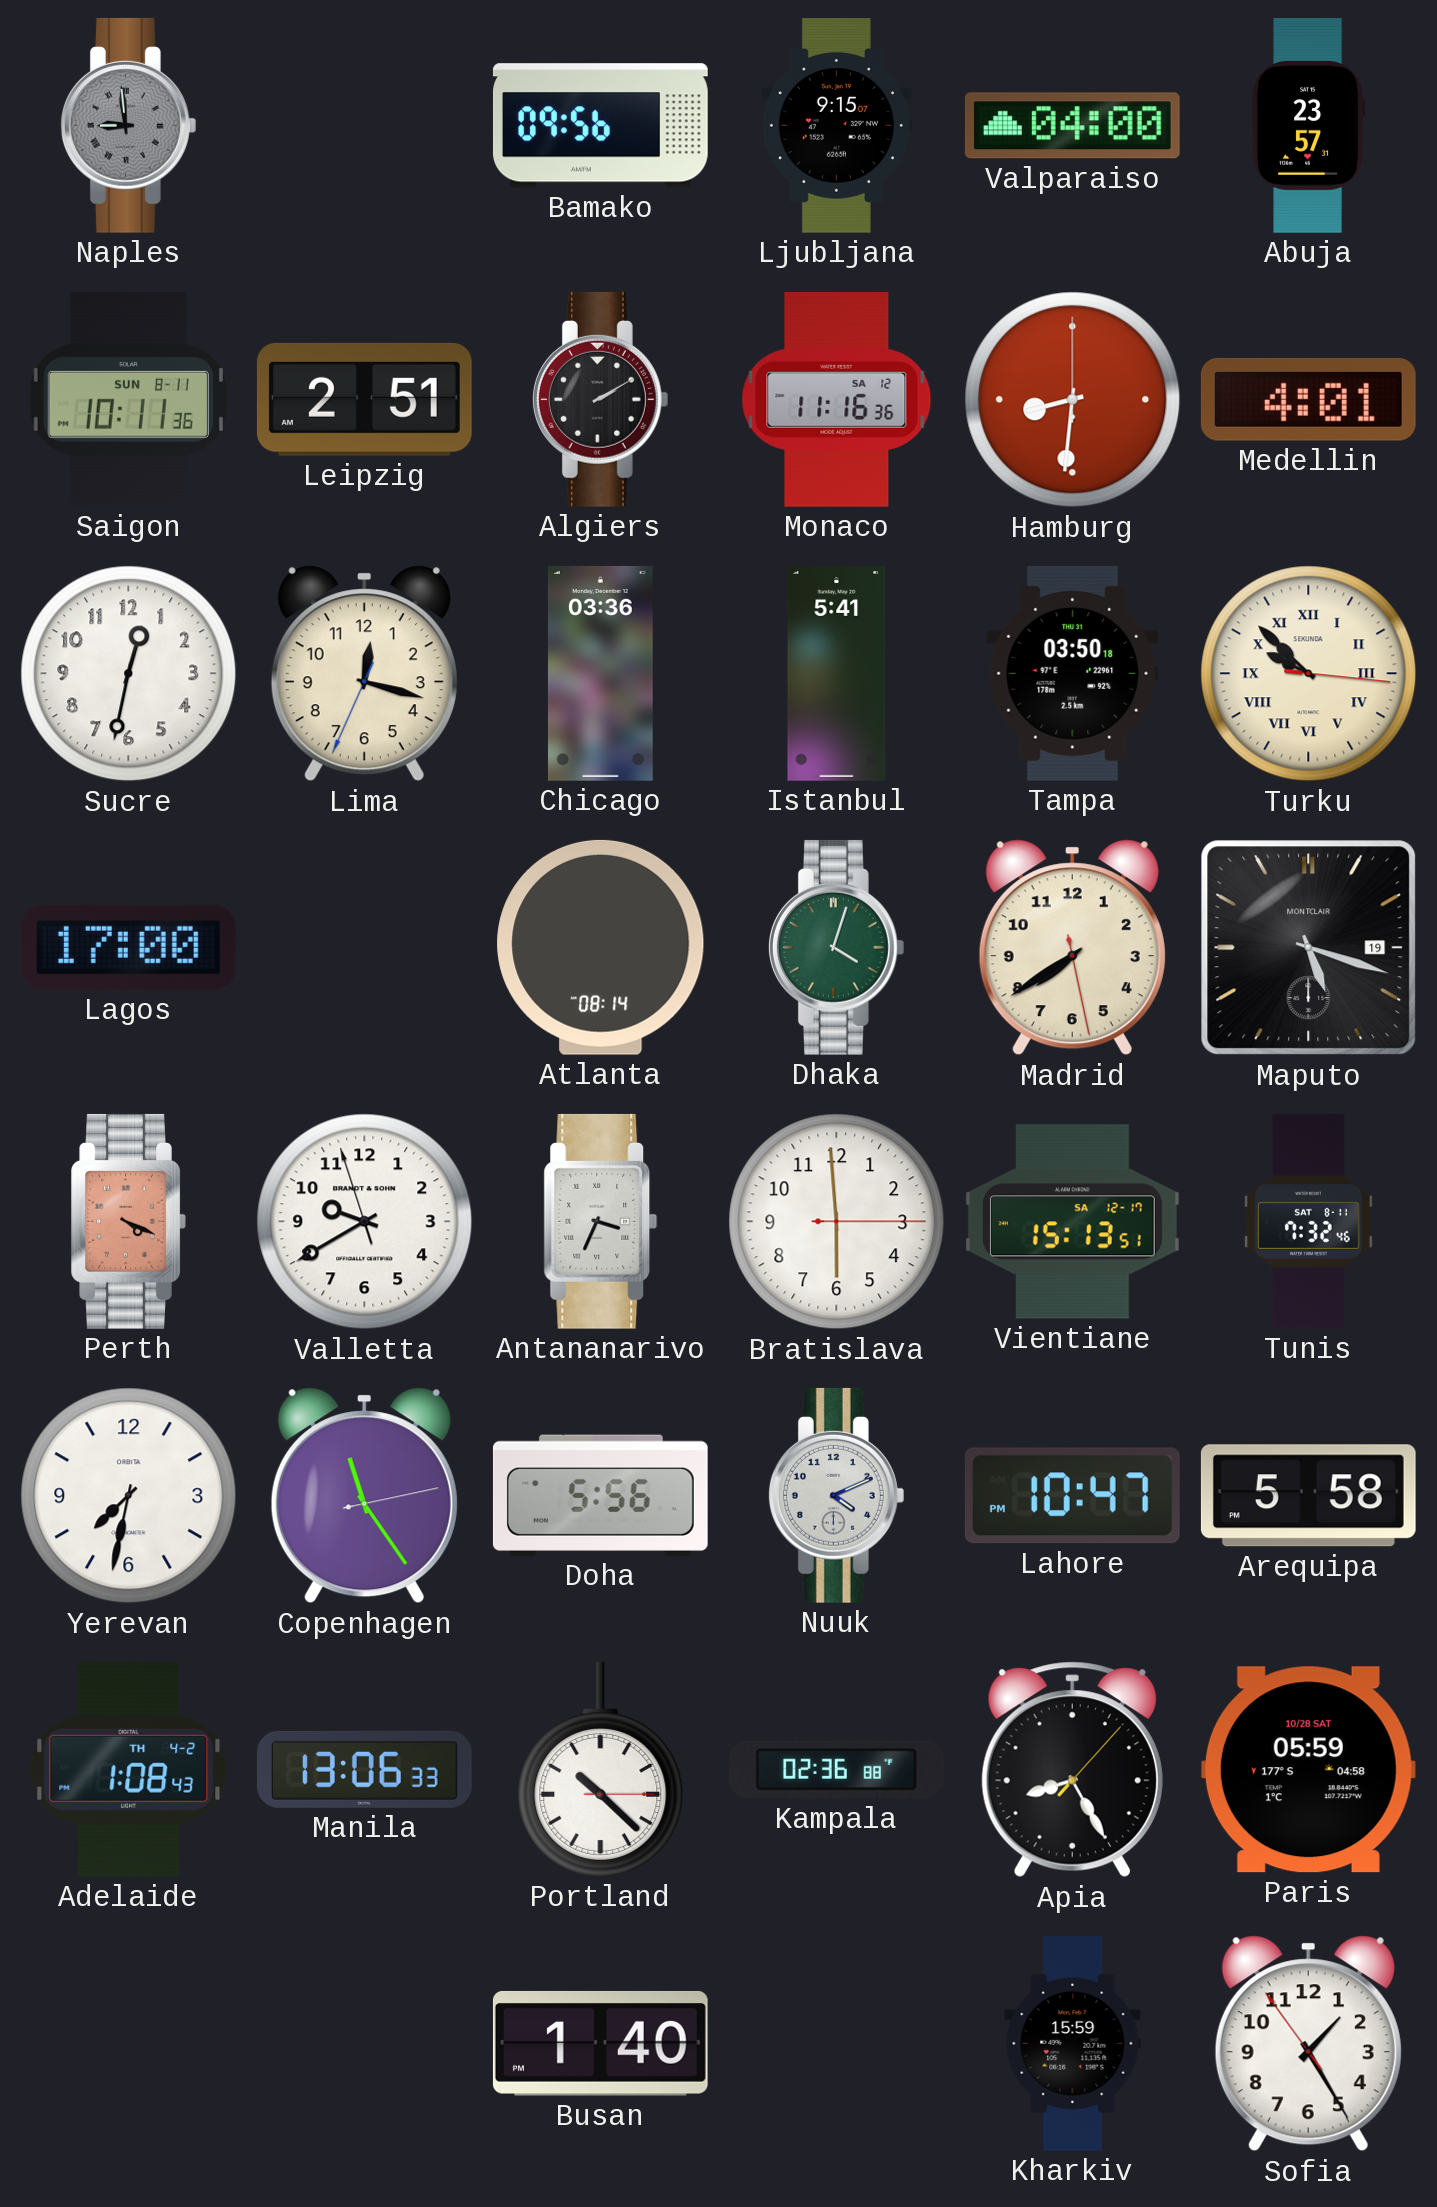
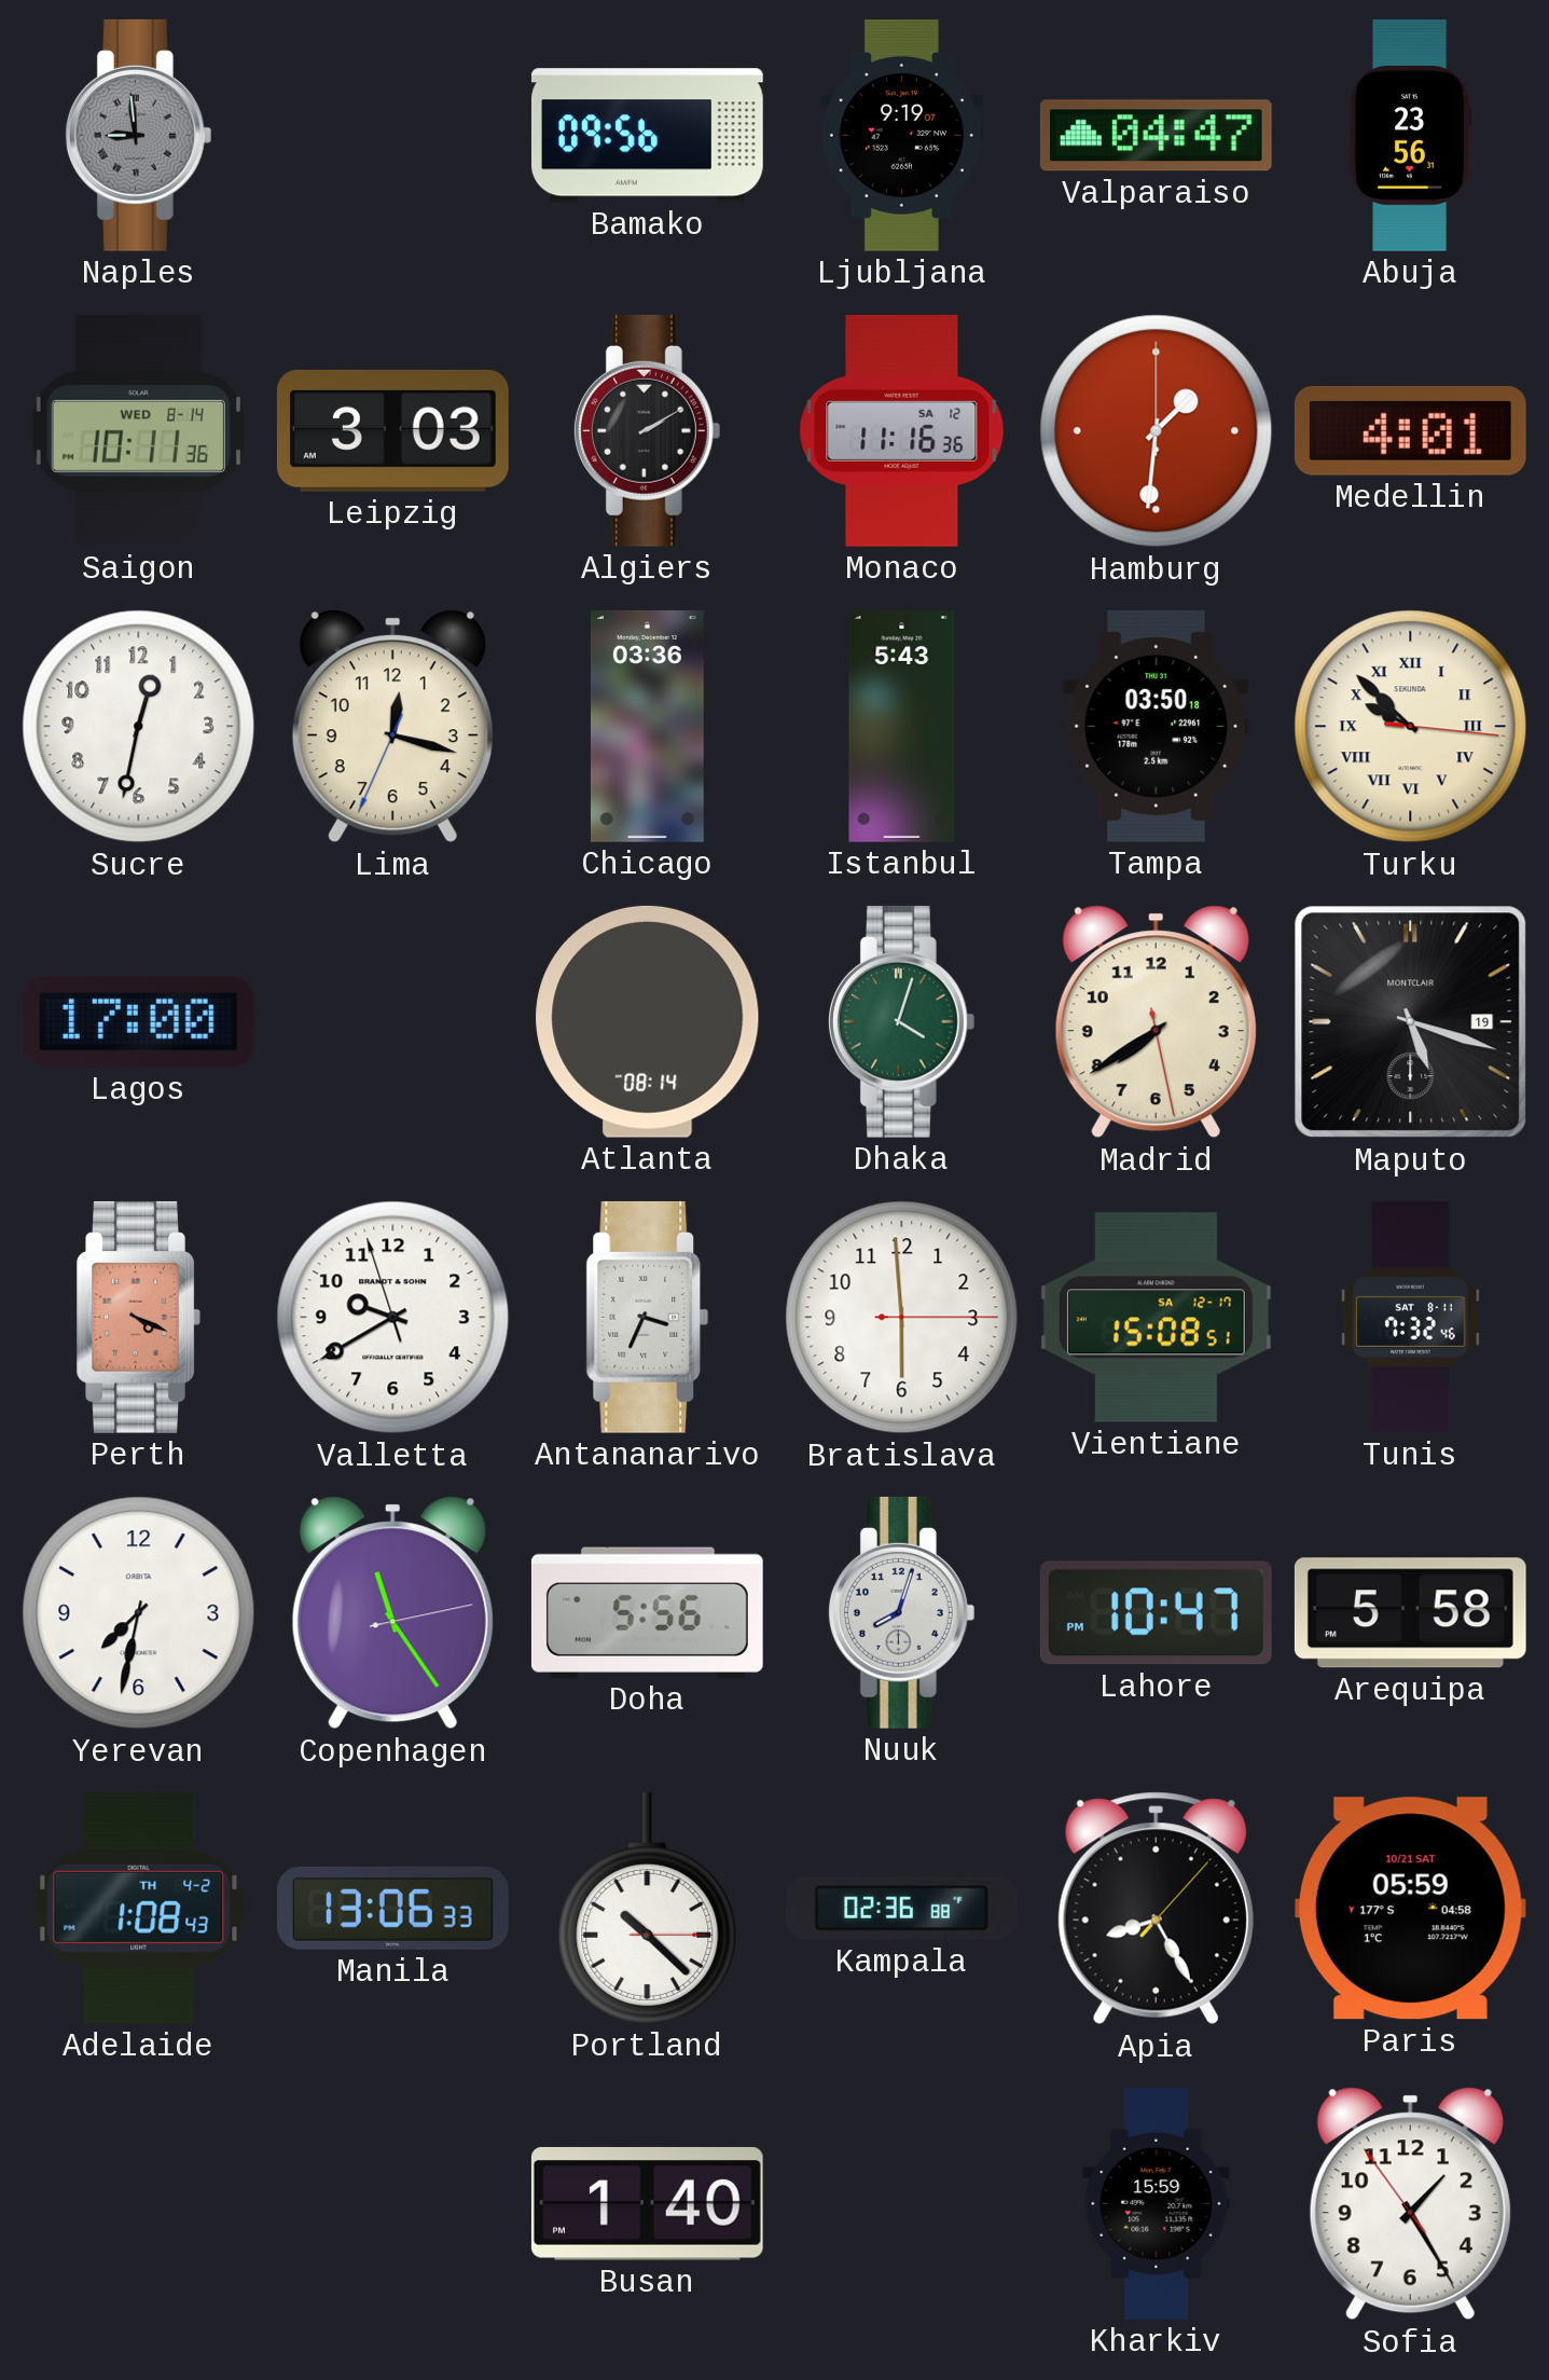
Ljubljana: 9:15 -> 9:19
Valparaiso: 04:00 -> 04:47
Abuja: 23:57 -> 23:56
Saigon date: SUN 8-11 -> WED 8-14
Leipzig: 2:51 -> 3:03
Hamburg: 8:31 -> 1:31
Istanbul: 5:41 -> 5:43
Vientiane: 15:13 -> 15:08
Nuuk: 4:11 -> 8:03
Paris date: 10/28 SAT -> 10/21 SAT
